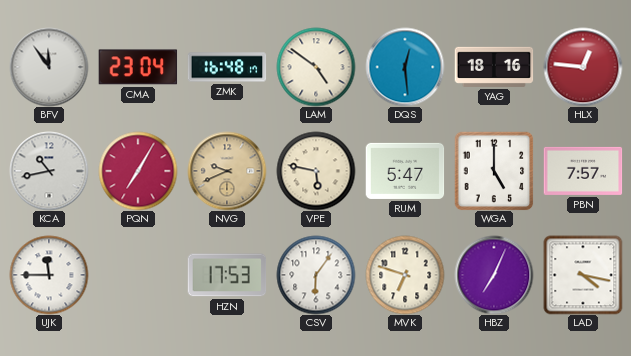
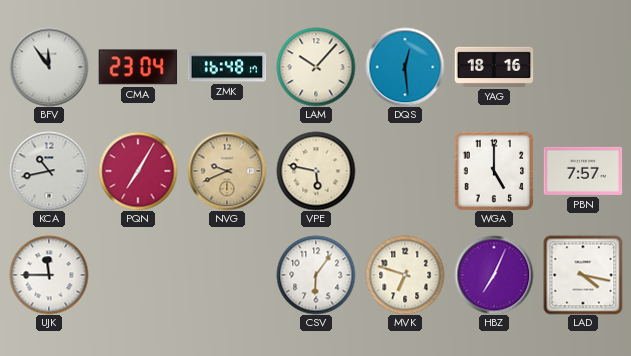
LAM: 4:51 -> 10:07
HLX: 12:46 -> none
RUM: 5:47 -> none
HZN: 17:53 -> none
